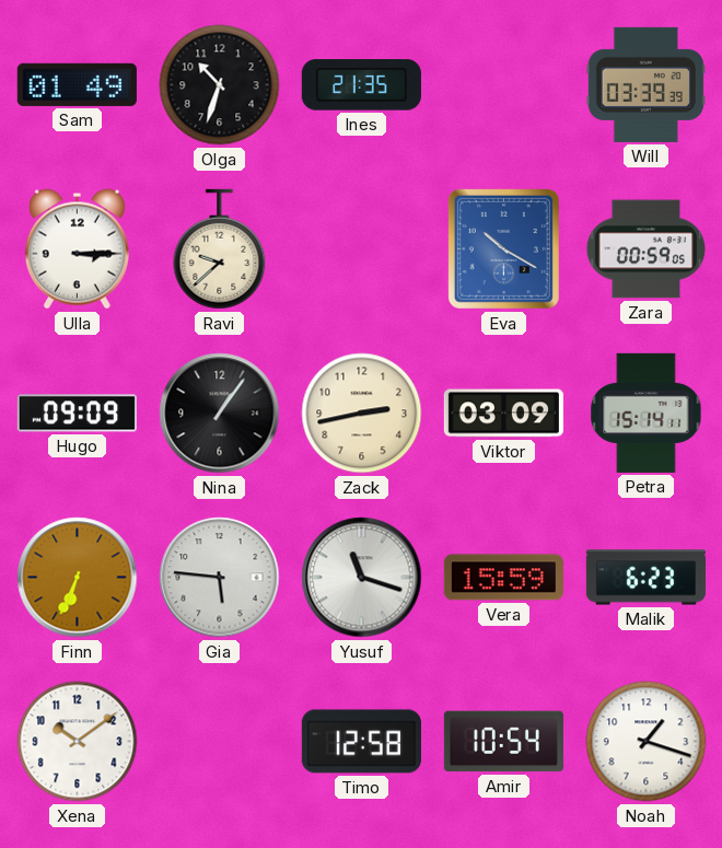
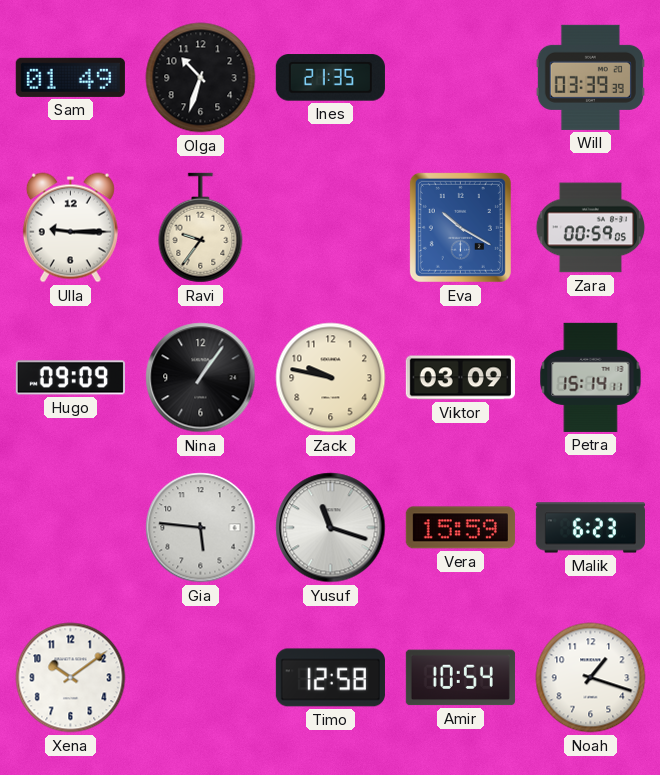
Ulla: 3:15 -> 9:15
Ravi: 9:38 -> 9:36
Zack: 2:43 -> 9:47
Finn: 6:34 -> none
